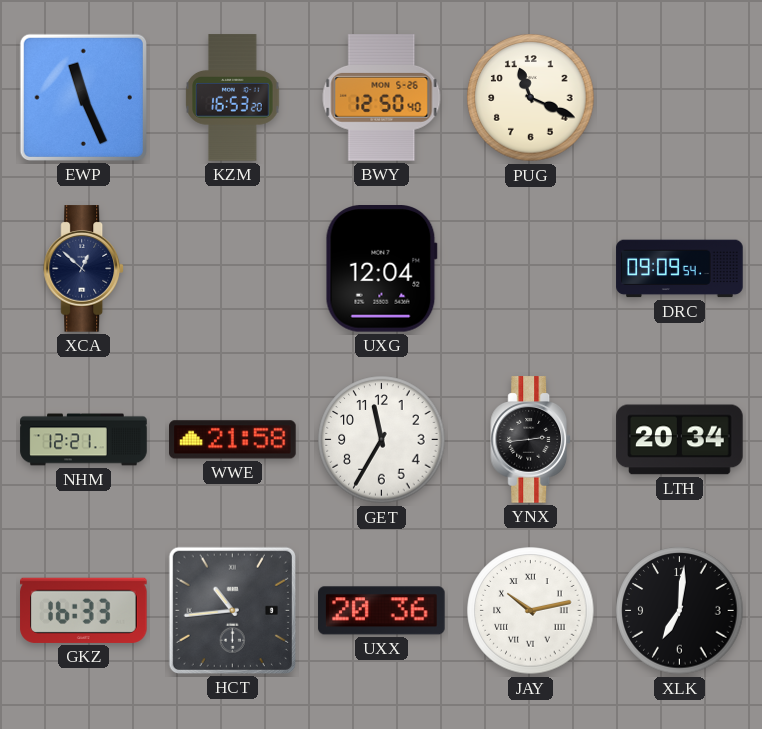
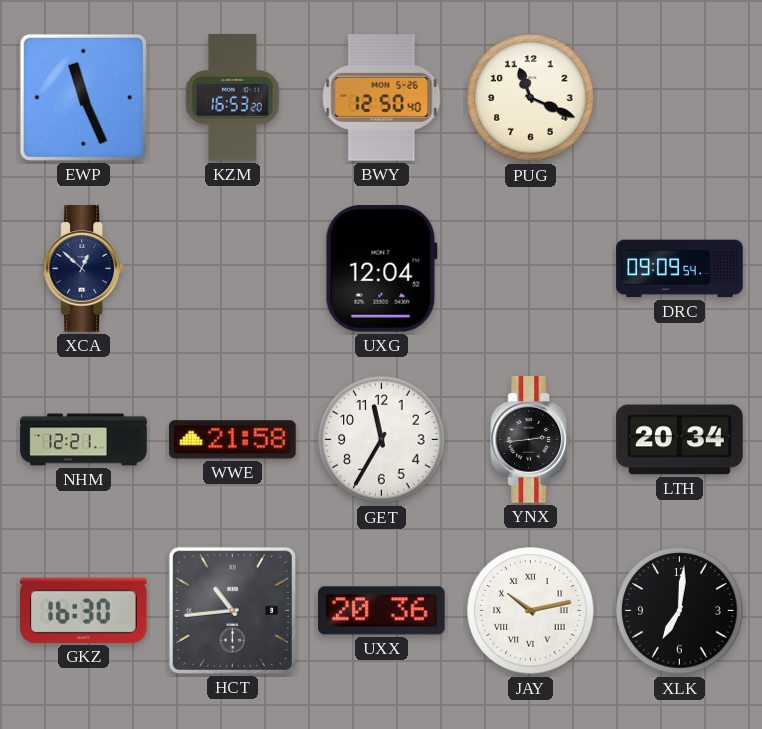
GKZ: 16:33 -> 16:30
